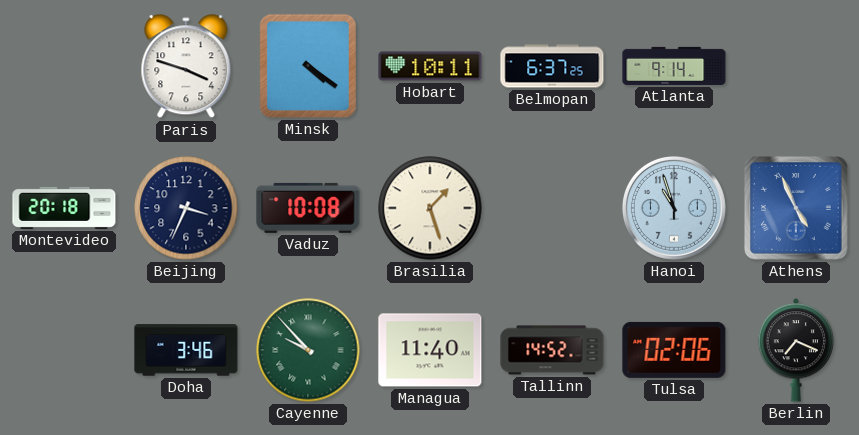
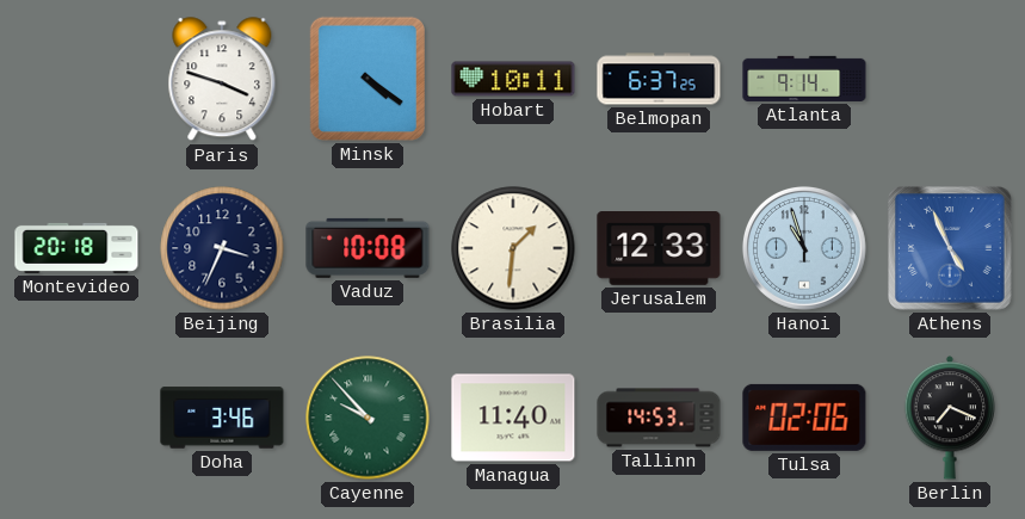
Brasilia: 1:27 -> 1:31
Jerusalem: none -> 12:33
Tallinn: 14:52 -> 14:53
